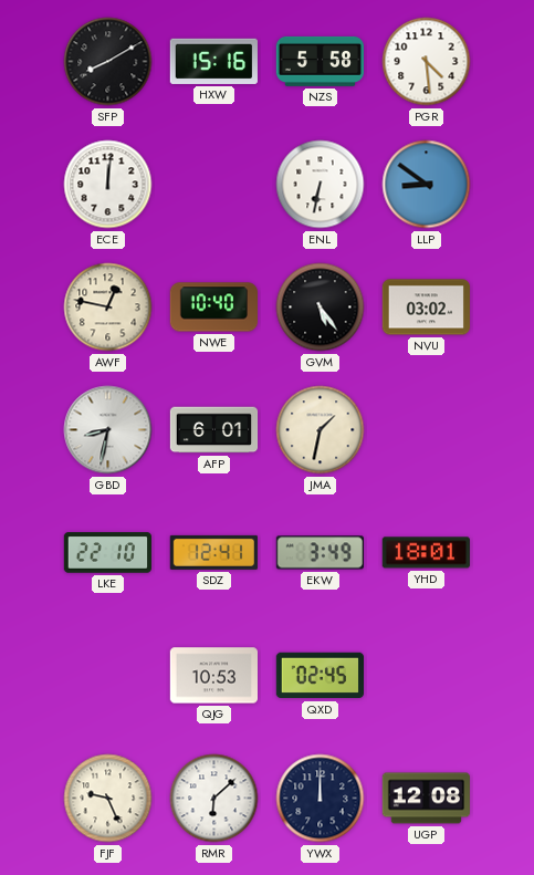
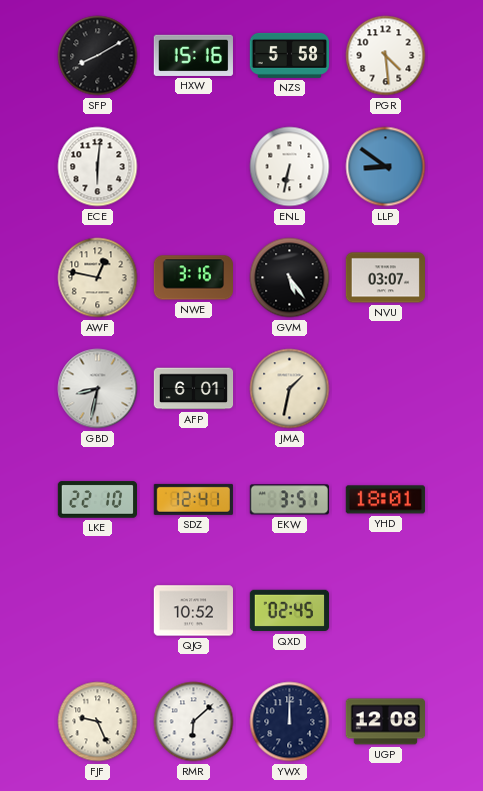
ECE: 12:01 -> 6:01
NWE: 10:40 -> 3:16
NVU: 03:02 -> 03:07
EKW: 3:49 -> 3:51
QJG: 10:53 -> 10:52
